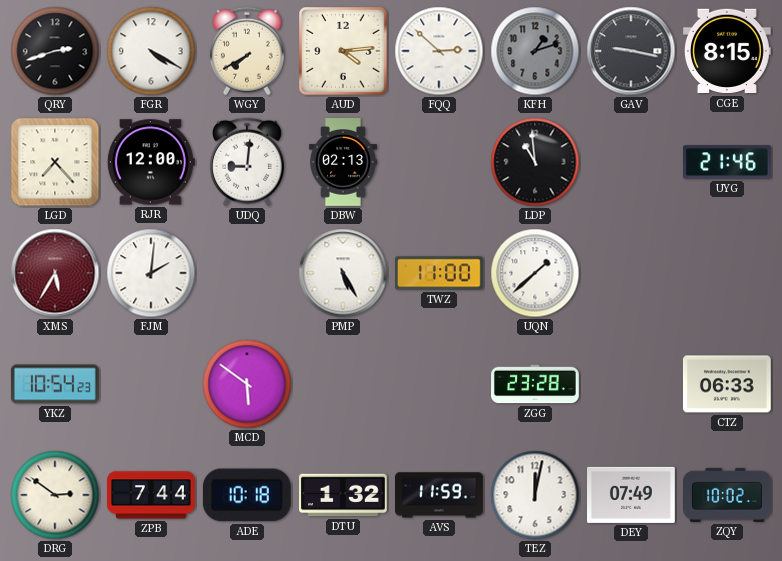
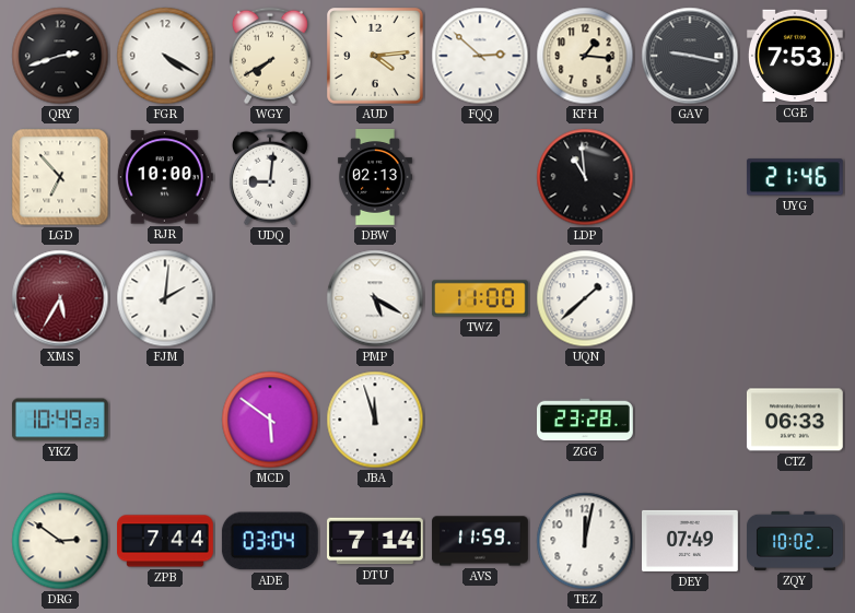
KFH: 1:12 -> 1:16
KFH dial: grey -> cream
CGE: 8:15 -> 7:53
LGD: 7:23 -> 6:53
RJR: 12:00 -> 10:00
PMP: 5:25 -> 5:20
YKZ: 10:54 -> 10:49
JBA: none -> 11:57
ADE: 10:18 -> 03:04
DTU: 1:32 -> 7:14
